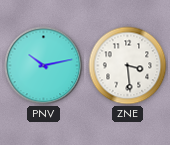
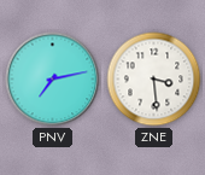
PNV: 10:13 -> 7:13
